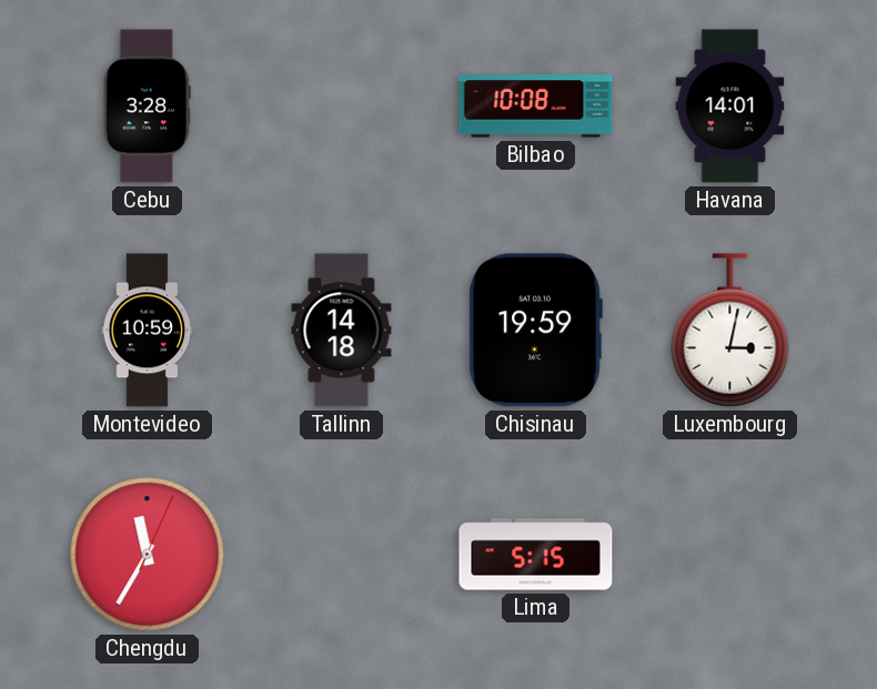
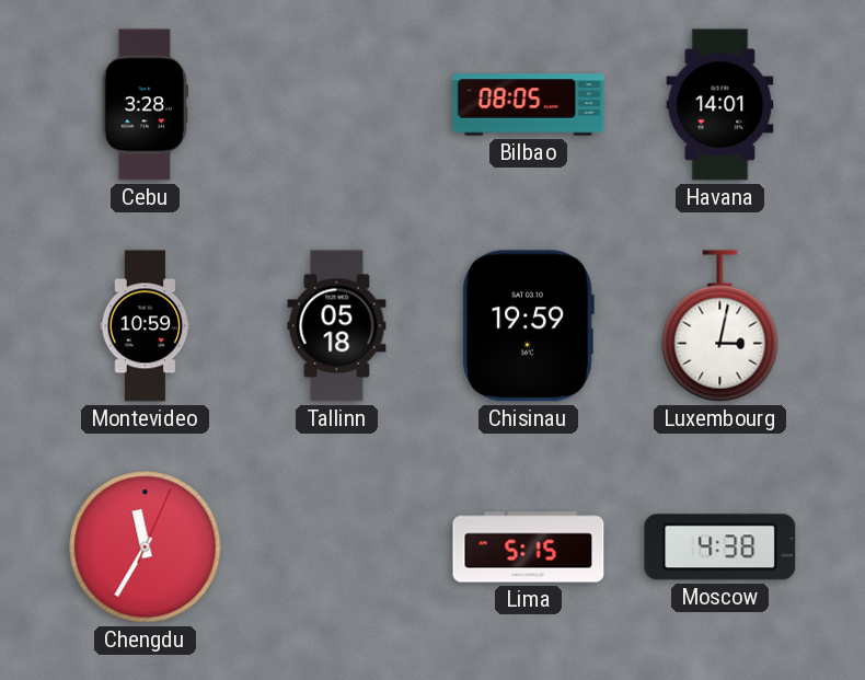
Bilbao: 10:08 -> 08:05
Tallinn: 14:18 -> 05:18
Moscow: none -> 4:38
